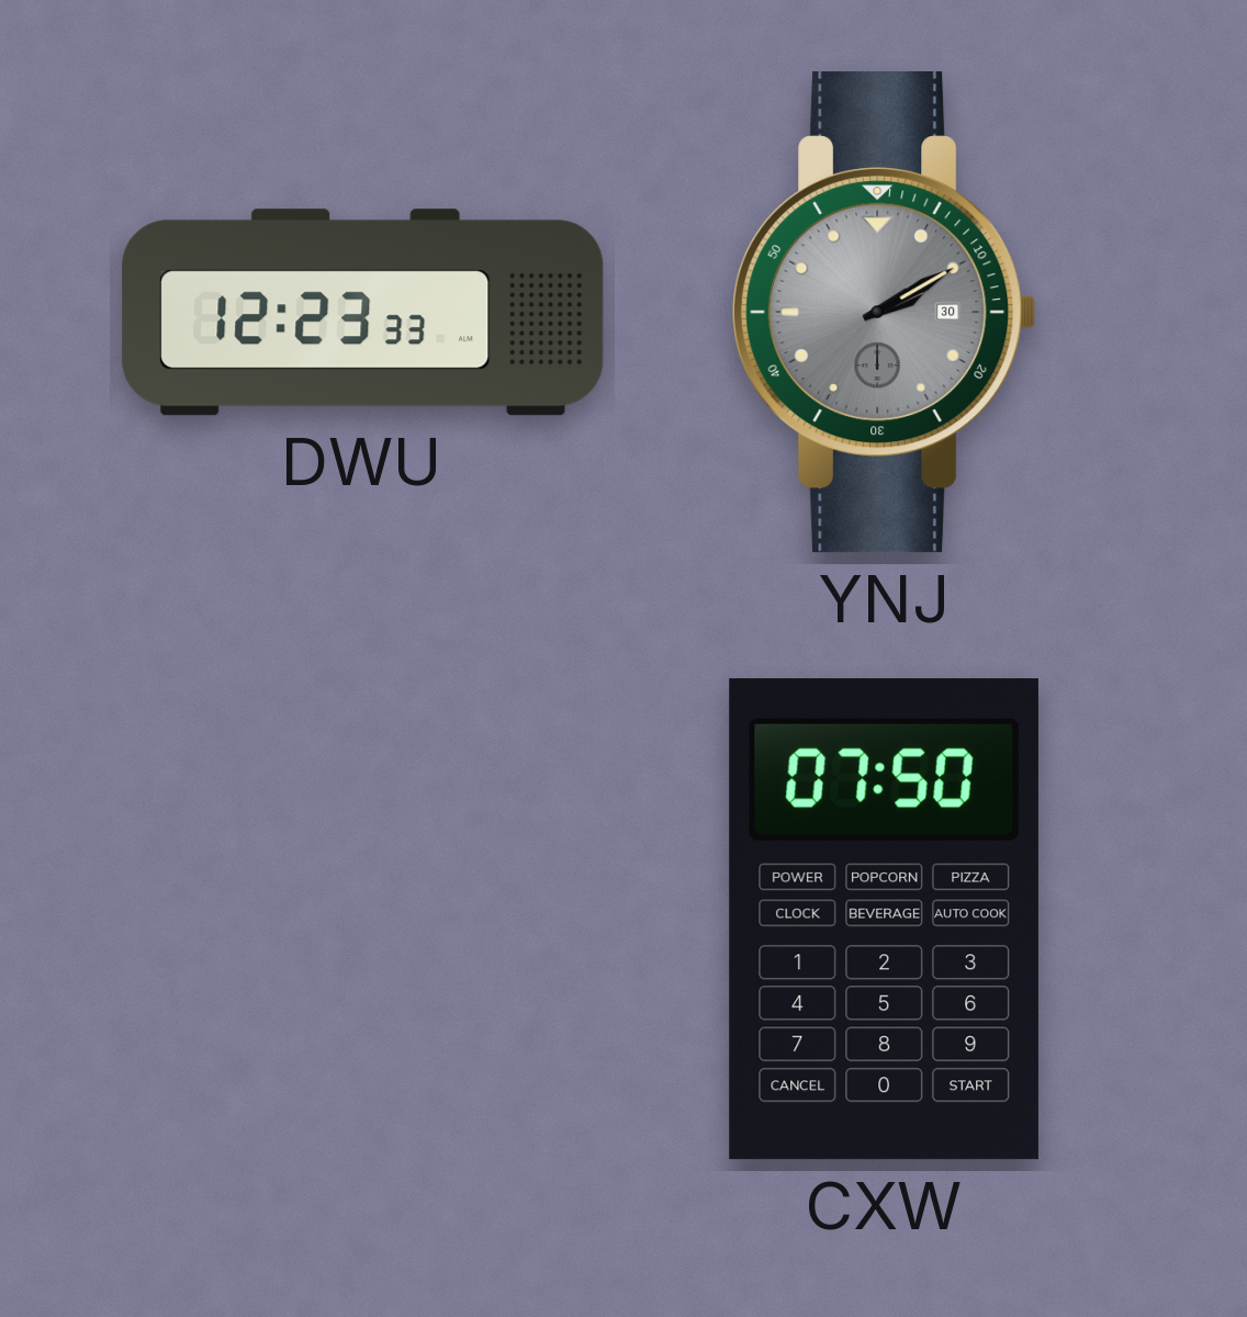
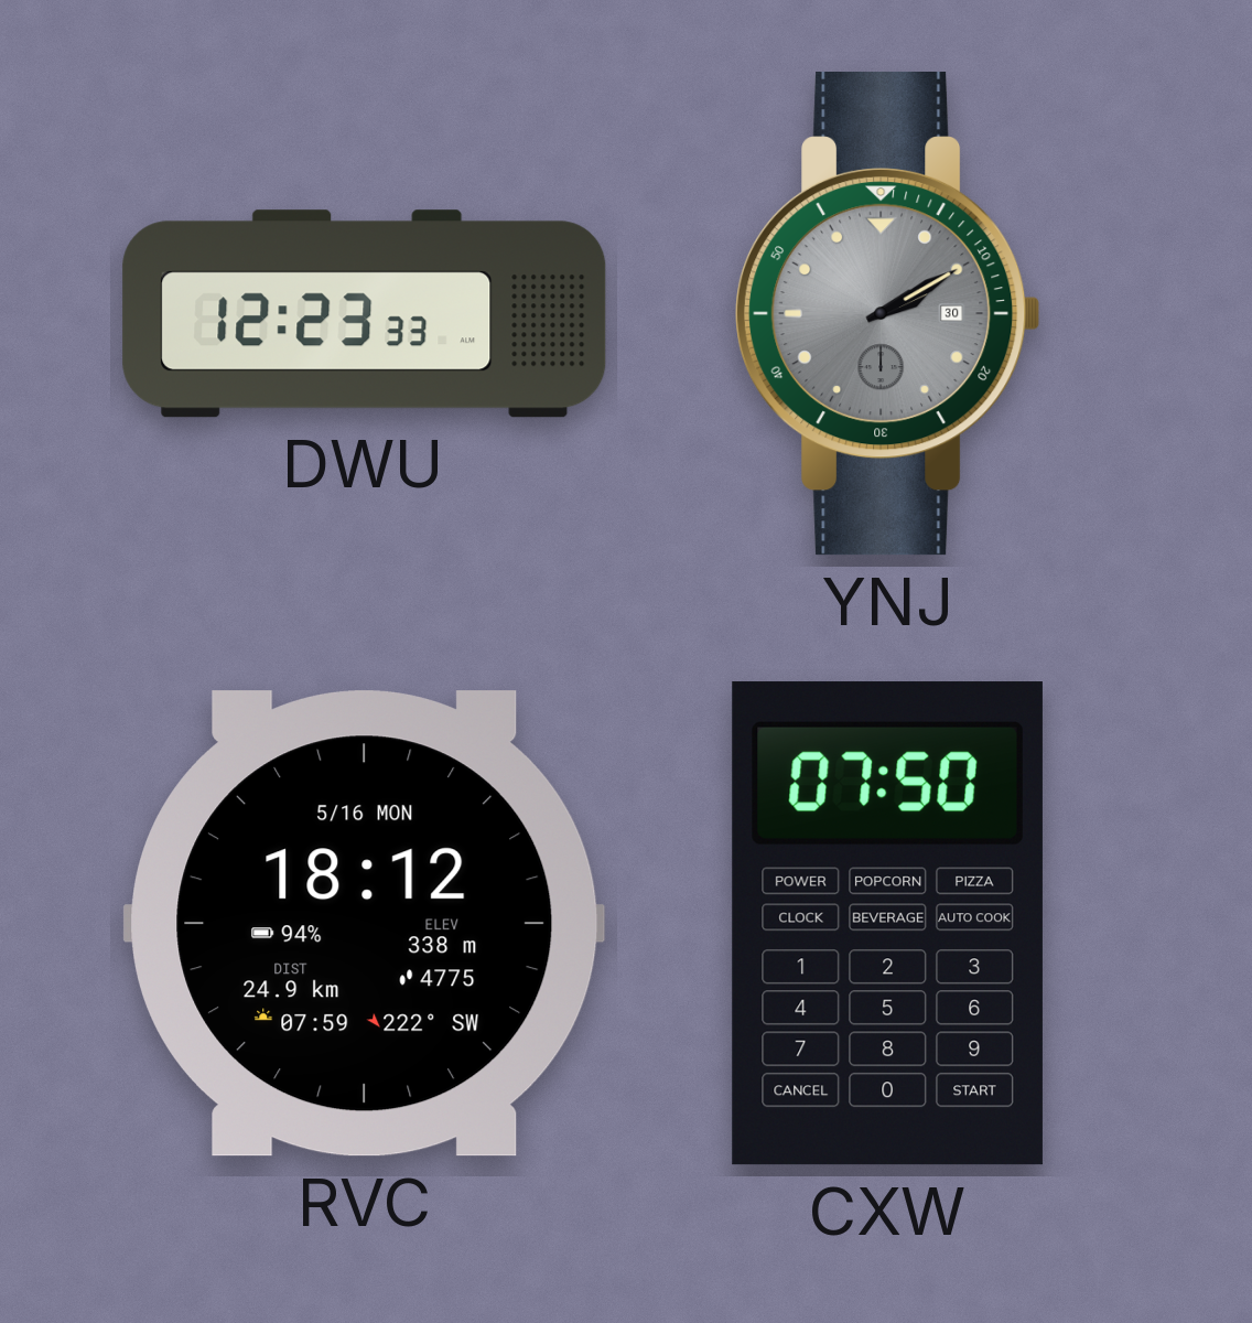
RVC: none -> 18:12
